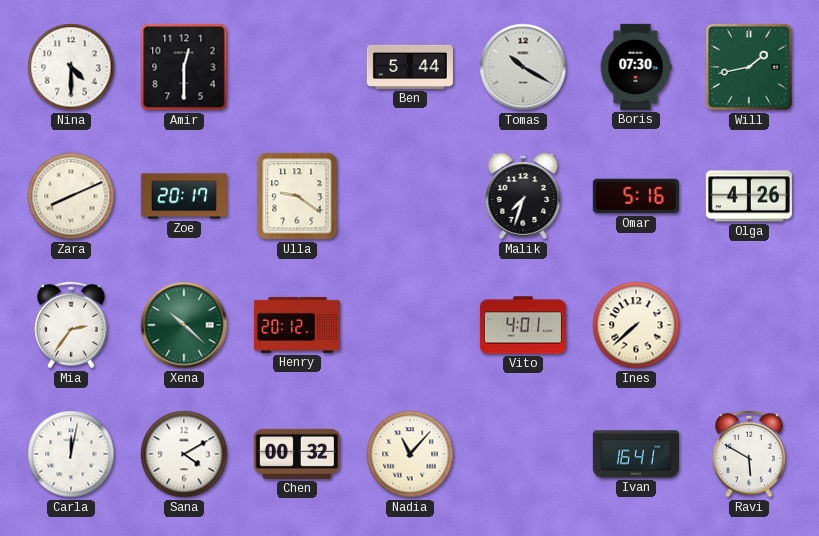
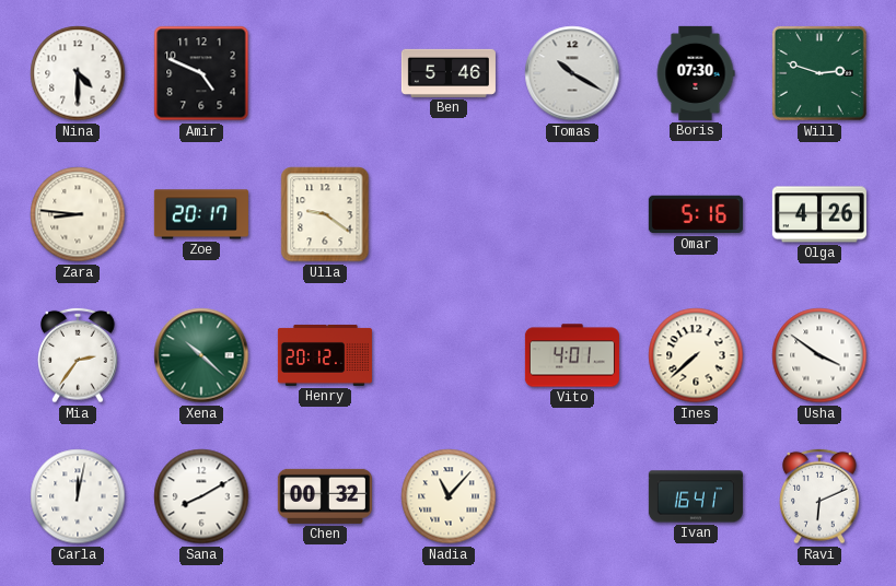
Amir: 12:30 -> 4:49
Ben: 5:44 -> 5:46
Will: 1:43 -> 2:48
Zara: 8:11 -> 8:46
Malik: 7:33 -> none
Usha: none -> 3:51
Sana: 4:10 -> 8:10
Ravi: 5:50 -> 6:11
